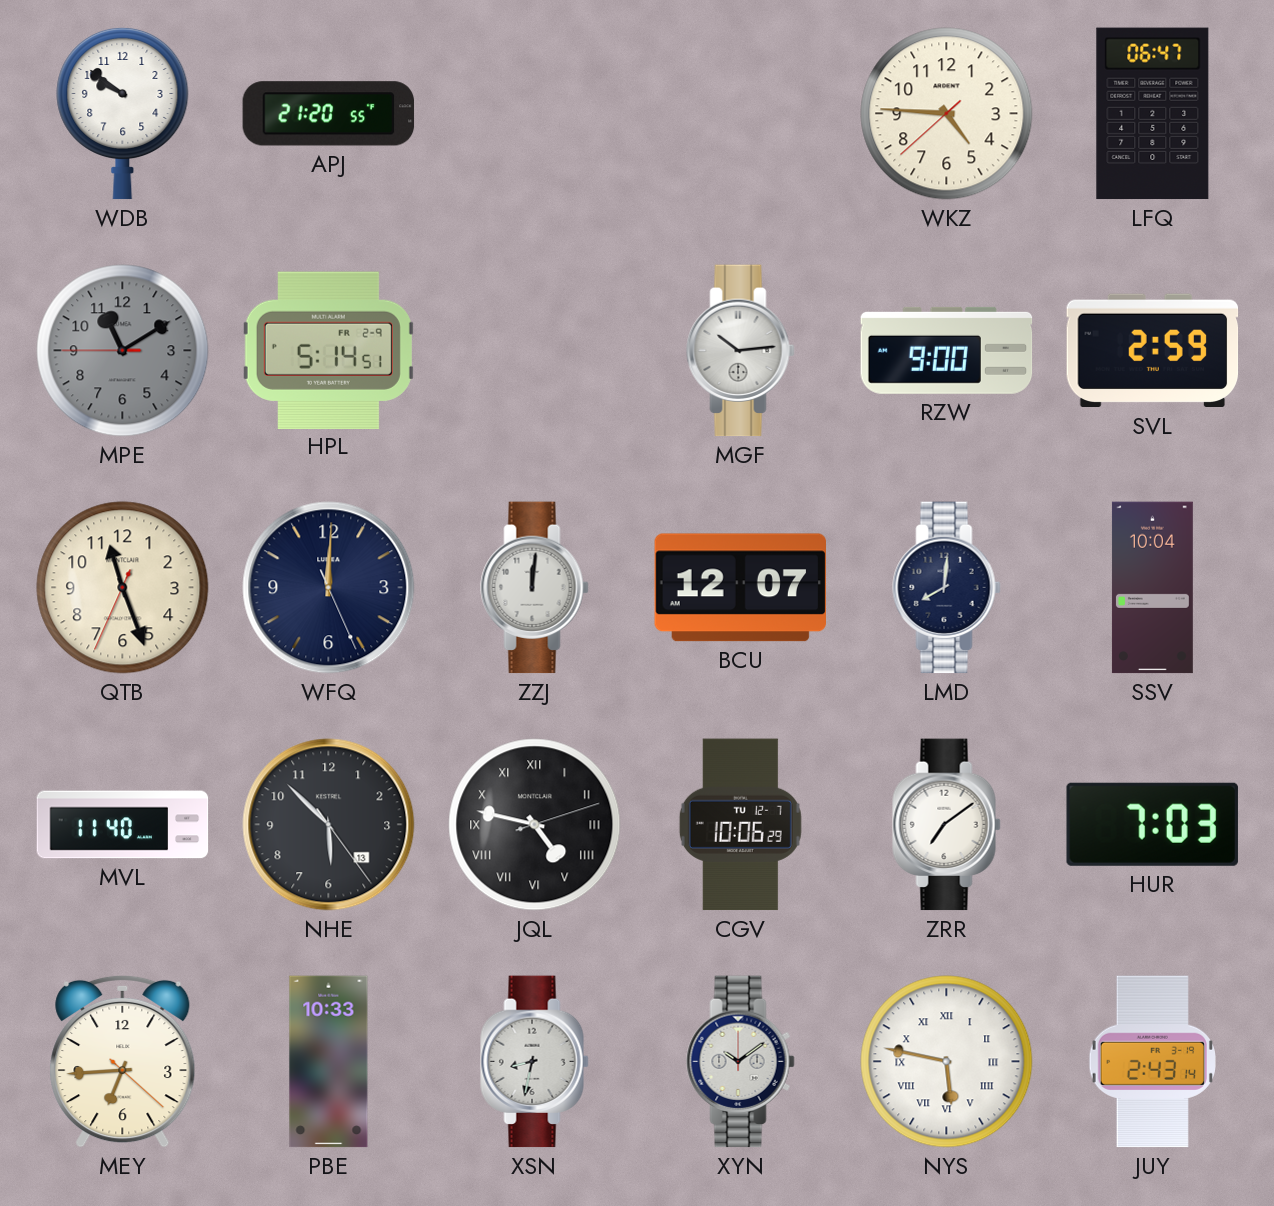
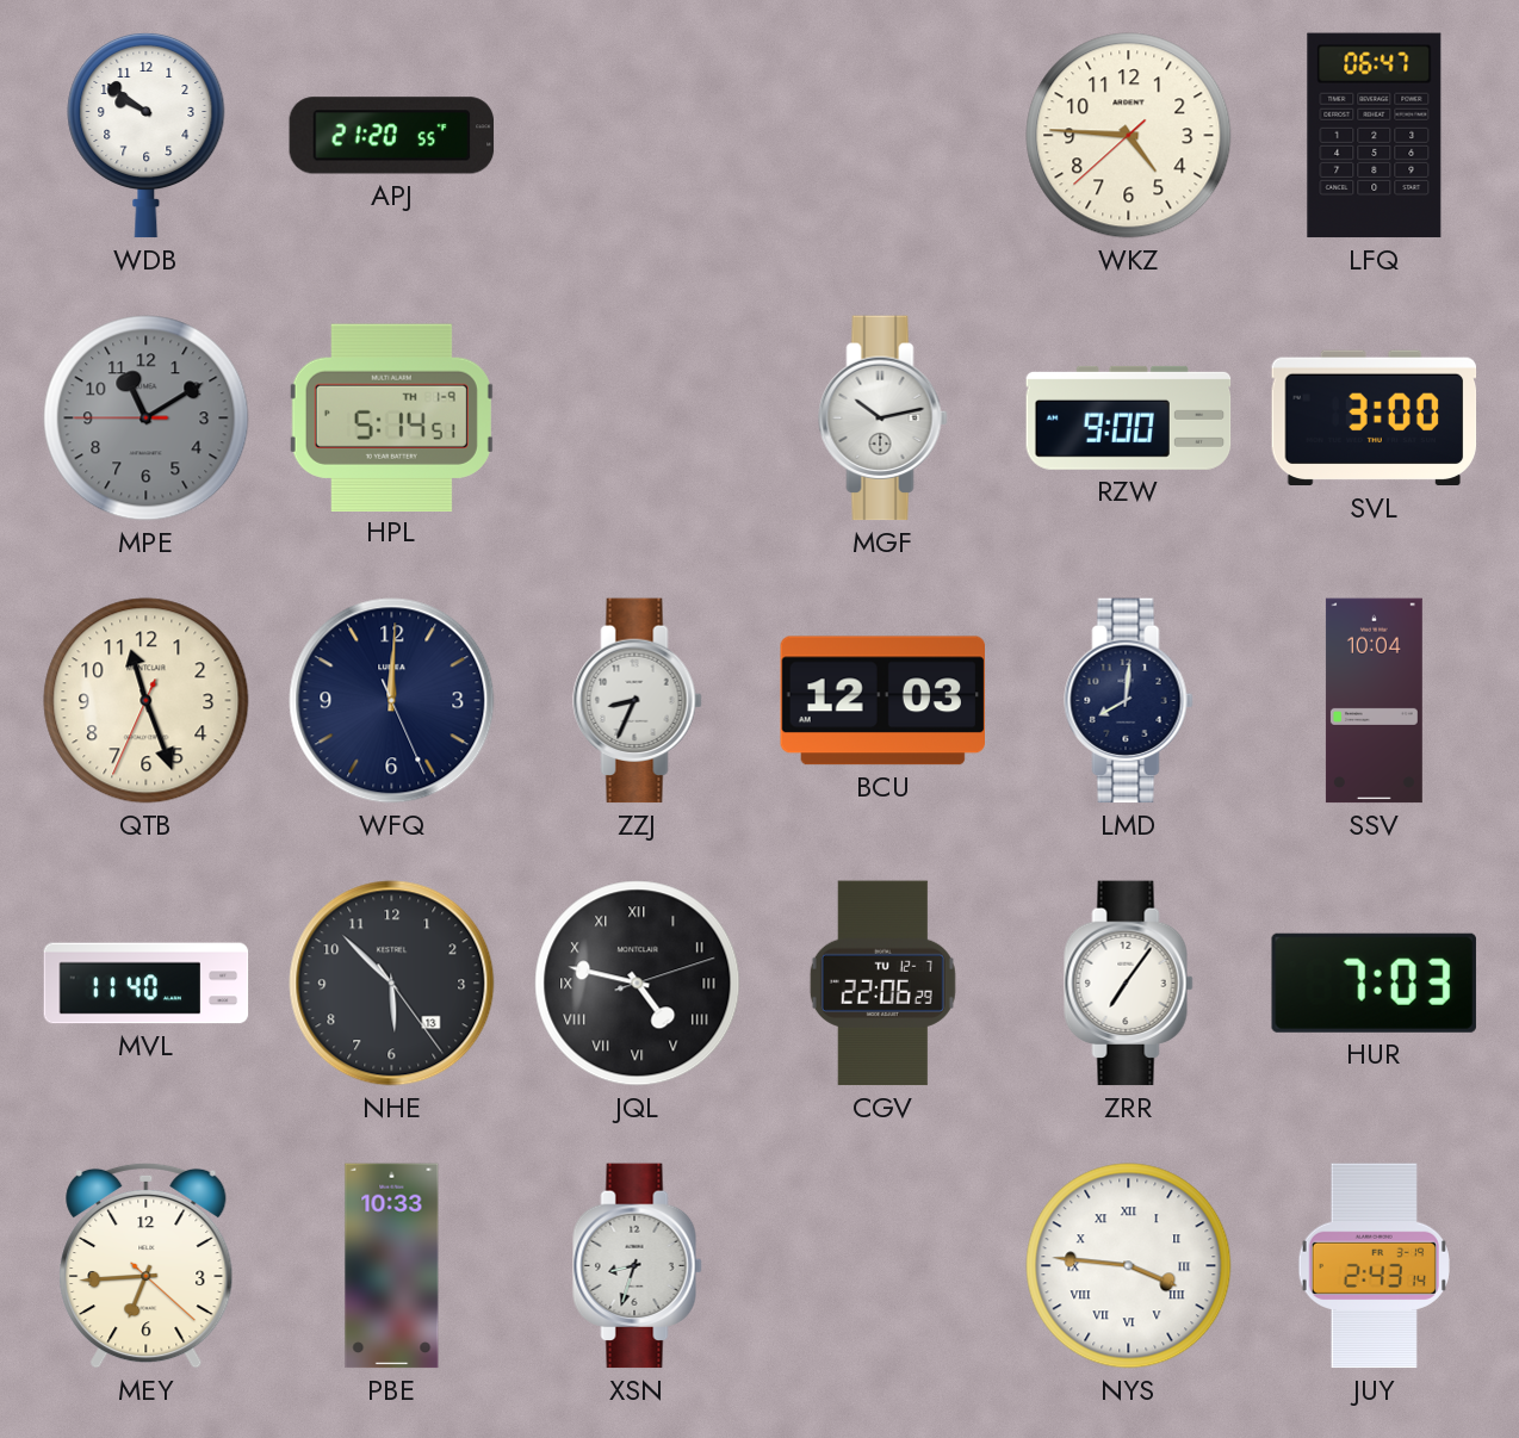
HPL date: FR 2-9 -> TH 1-9
MGF: 10:14 -> 10:13
SVL: 2:59 -> 3:00
ZZJ: 12:01 -> 8:34
BCU: 12:07 -> 12:03
CGV: 10:06 -> 22:06
ZRR: 7:09 -> 7:06
XSN: 8:32 -> 8:33
XYN: 10:09 -> none
NYS: 5:47 -> 3:46
